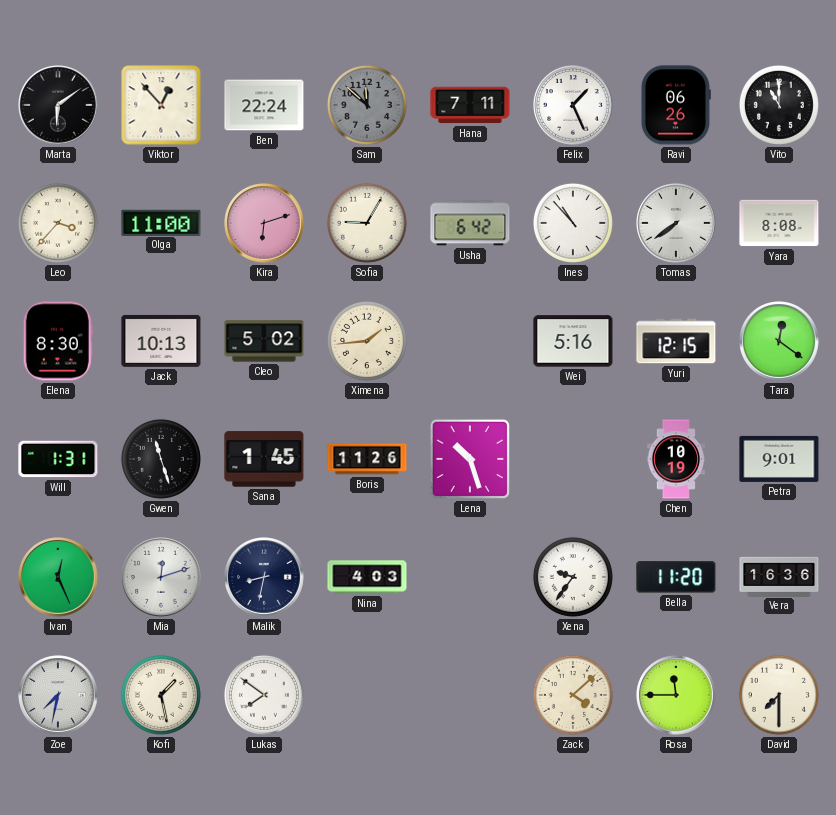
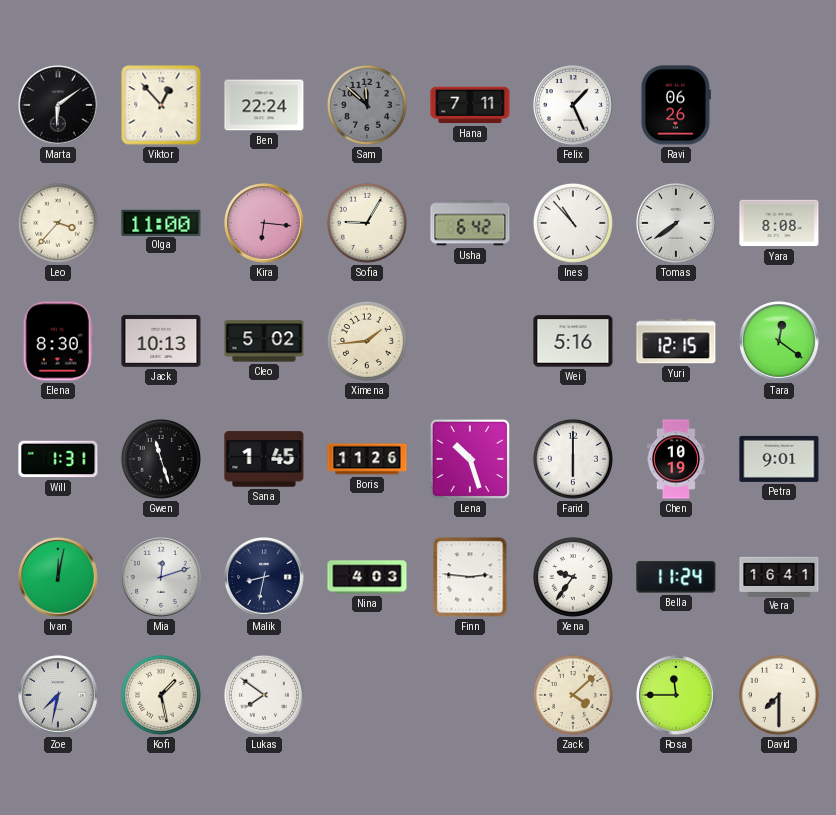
Vito: 11:00 -> none
Kira: 6:12 -> 6:16
Farid: none -> 6:00
Ivan: 12:26 -> 12:02
Finn: none -> 2:46
Bella: 11:20 -> 11:24
Vera: 16:36 -> 16:41
